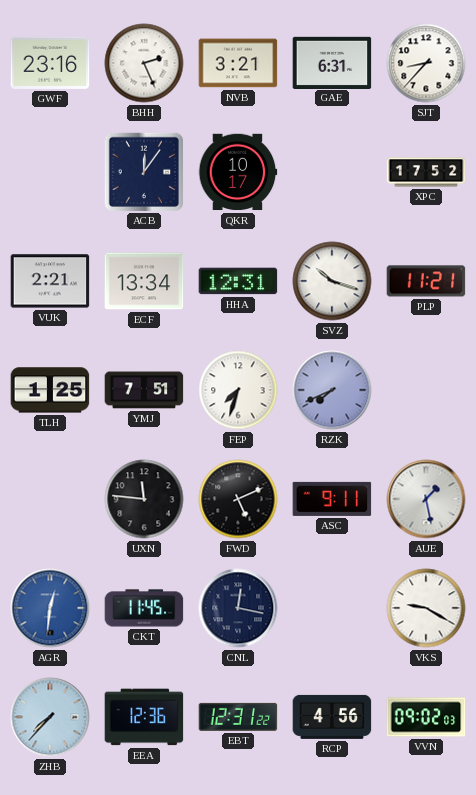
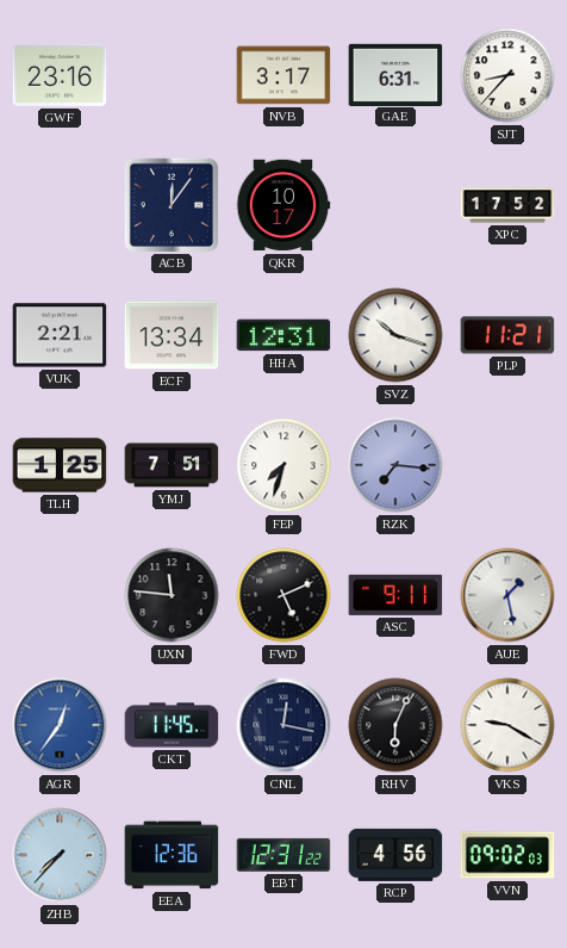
BHH: 2:26 -> none
NVB: 3:21 -> 3:17
RZK: 7:41 -> 7:16
AGR: 12:31 -> 12:36
RHV: none -> 6:04
